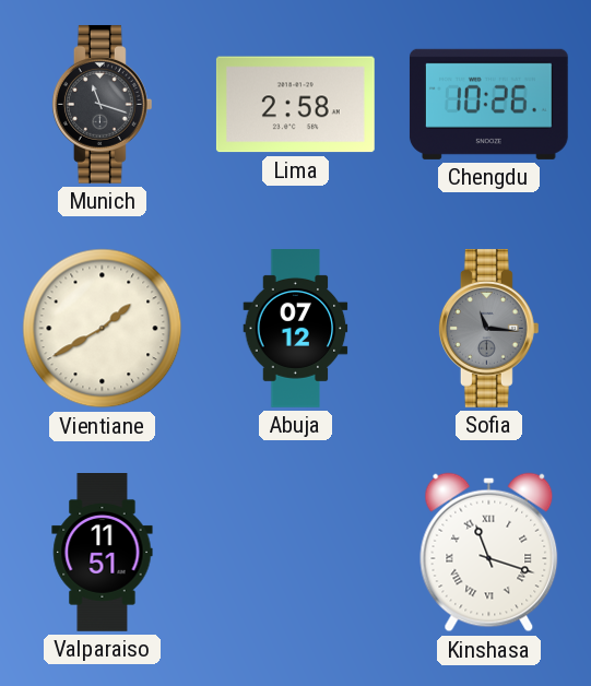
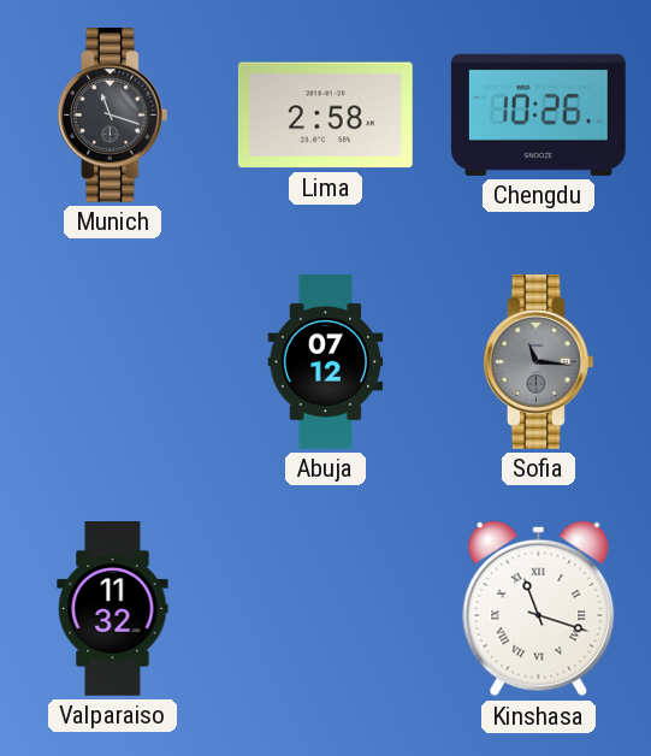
Vientiane: 1:40 -> none
Valparaiso: 11:51 -> 11:32
